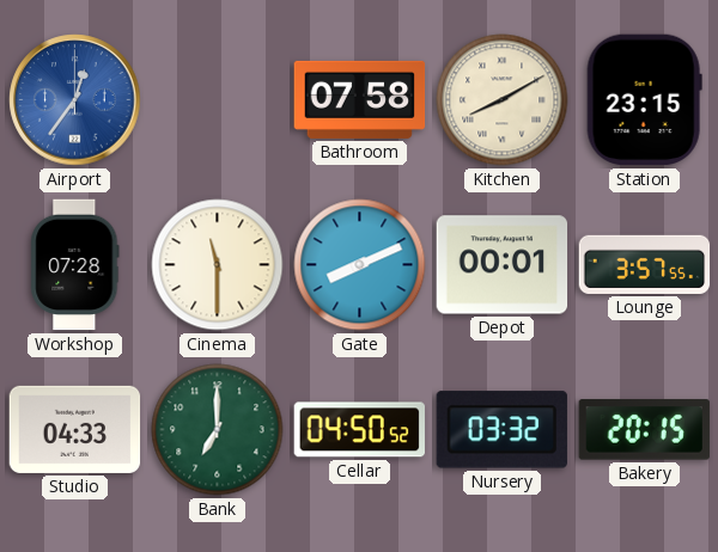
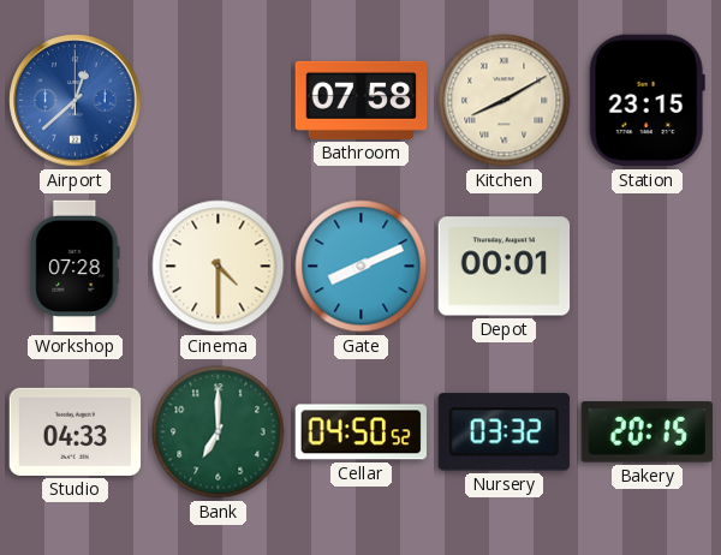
Airport: 12:36 -> 12:38
Cinema: 11:30 -> 4:30
Lounge: 3:57 -> none
